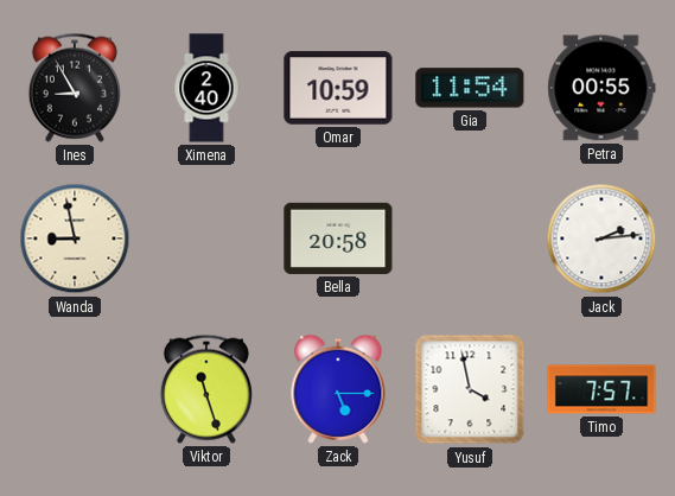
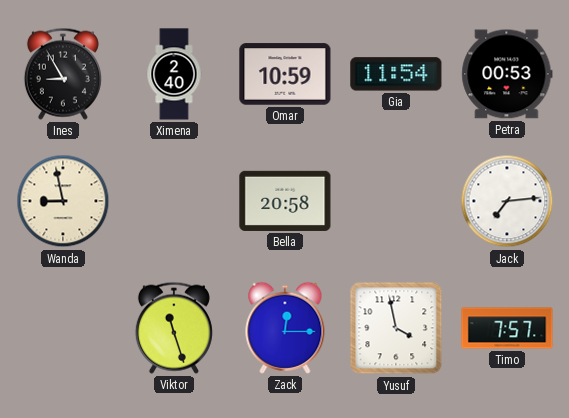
Petra: 00:55 -> 00:53
Jack: 2:14 -> 7:14
Zack: 5:15 -> 12:15
